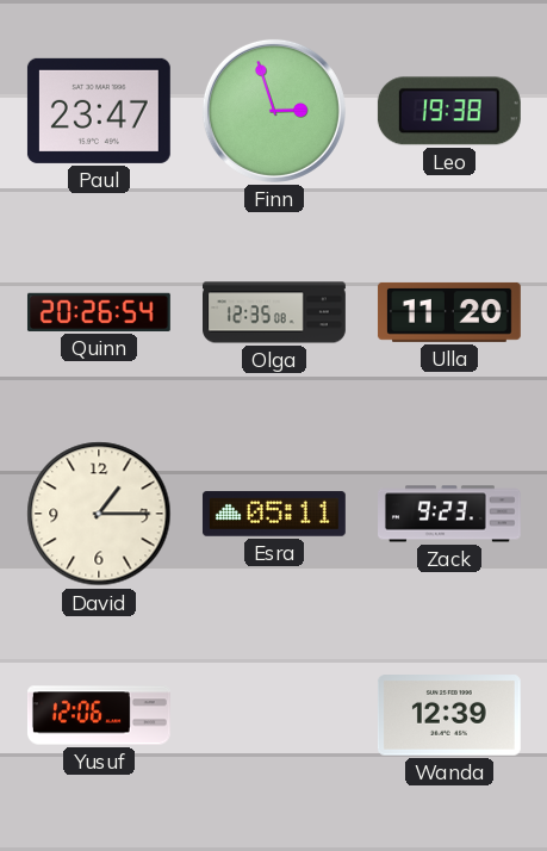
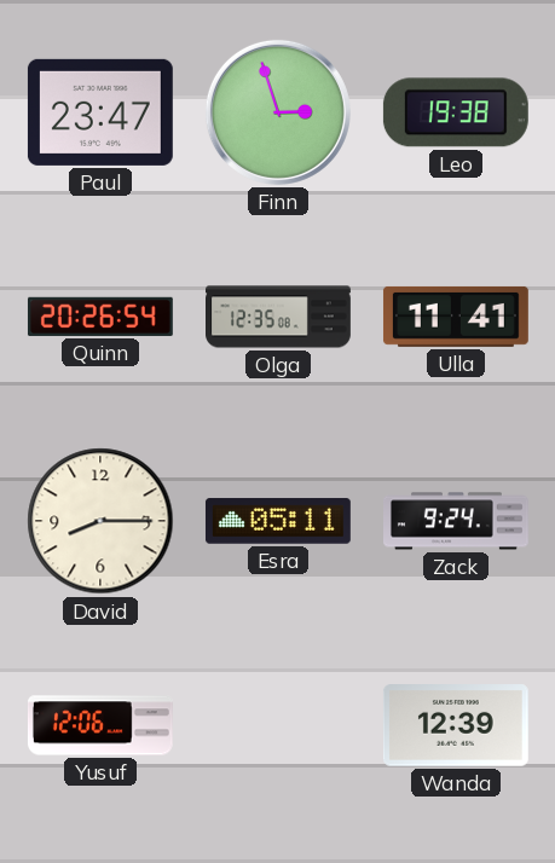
Ulla: 11:20 -> 11:41
David: 1:15 -> 8:15
Zack: 9:23 -> 9:24
